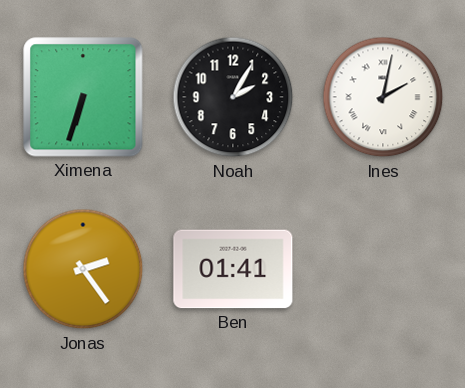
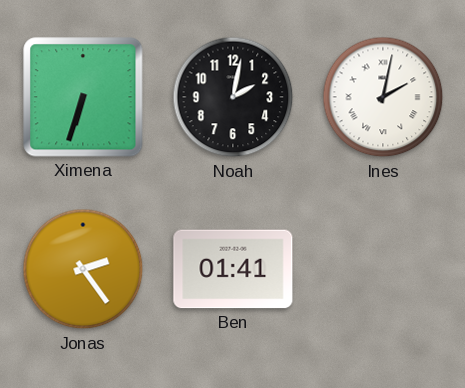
Noah: 2:05 -> 2:02
